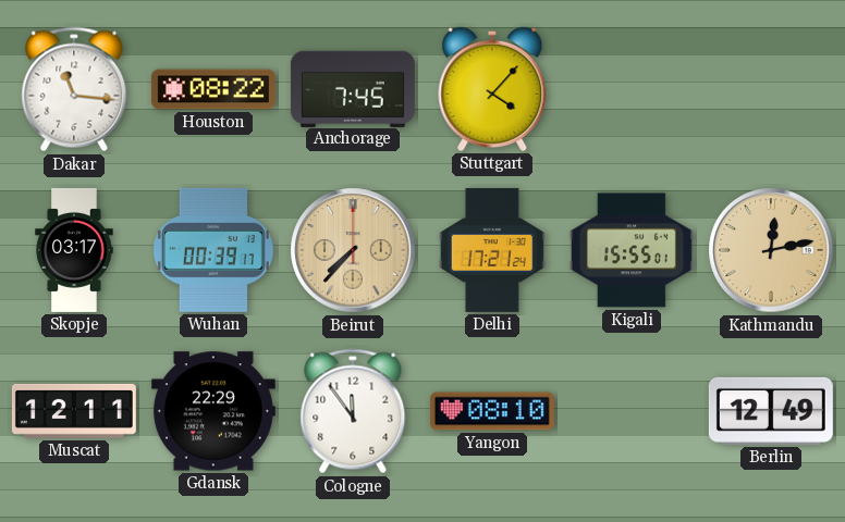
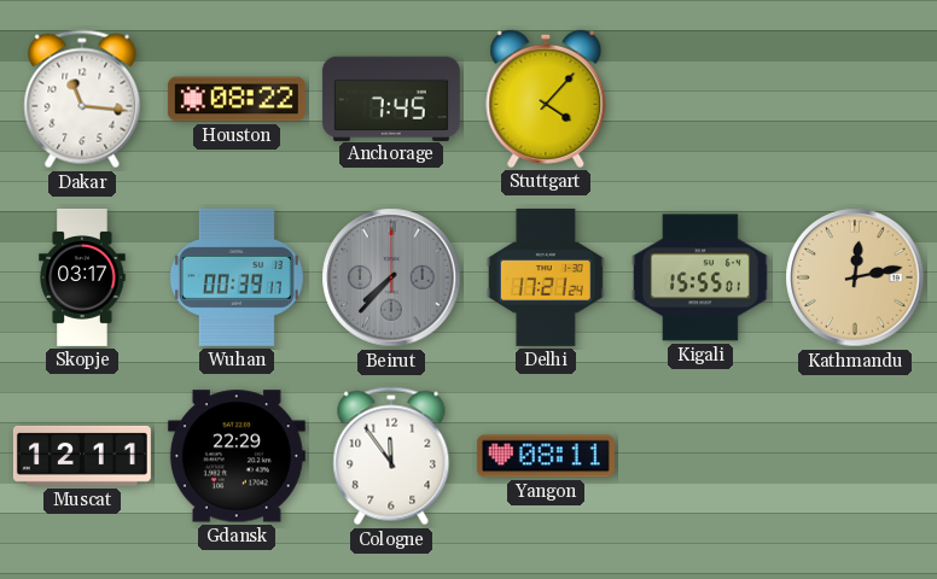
Beirut dial: champagne -> grey
Yangon: 08:10 -> 08:11
Berlin: 12:49 -> none
